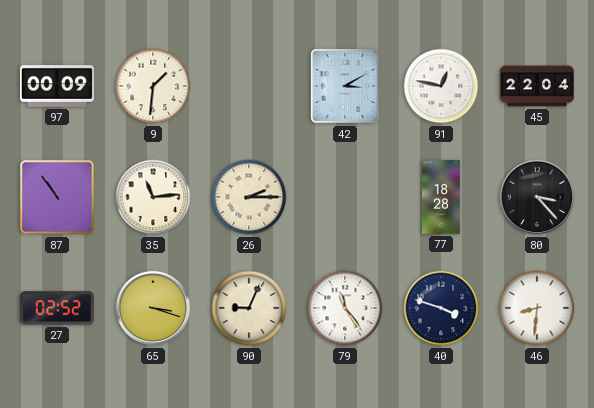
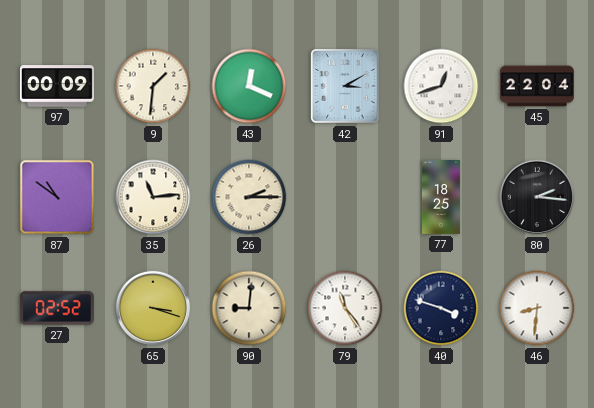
43: none -> 12:19
91: 12:47 -> 12:42
87: 10:54 -> 10:51
77: 18:28 -> 18:25
80: 3:23 -> 2:16
90: 9:04 -> 9:01
